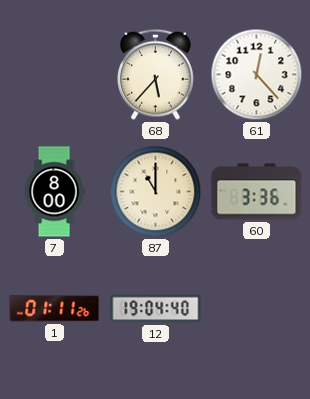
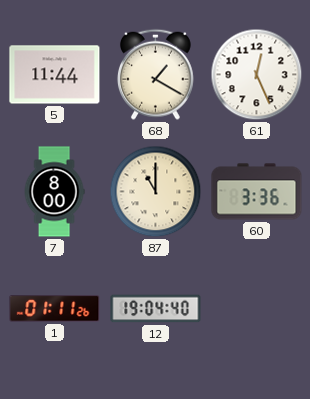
5: none -> 11:44
68: 5:37 -> 1:20
61: 12:23 -> 12:26
